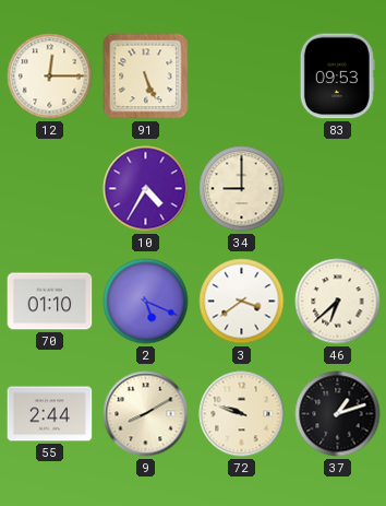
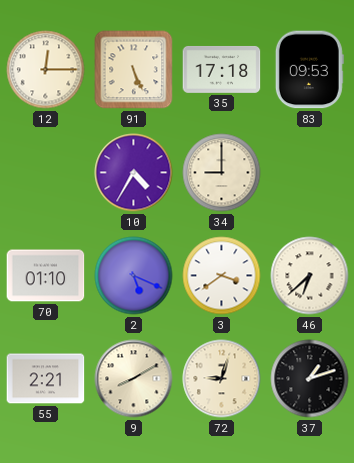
35: none -> 17:18
55: 2:44 -> 2:21
72: 9:48 -> 9:03
